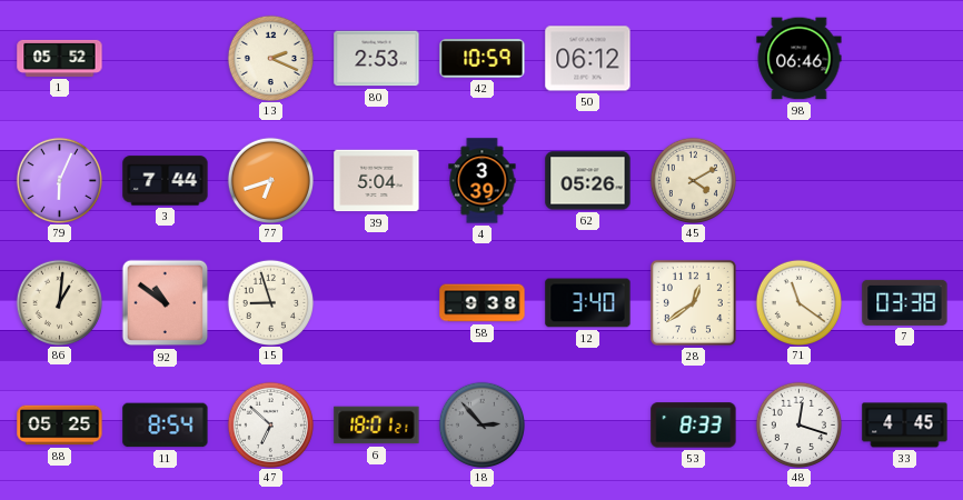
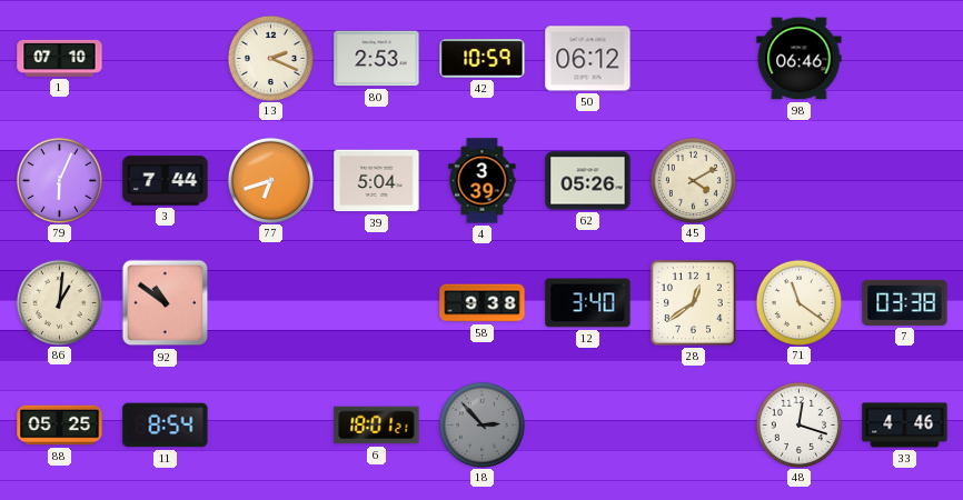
1: 05:52 -> 07:10
15: 8:57 -> none
47: 6:52 -> none
53: 8:33 -> none
33: 4:45 -> 4:46
